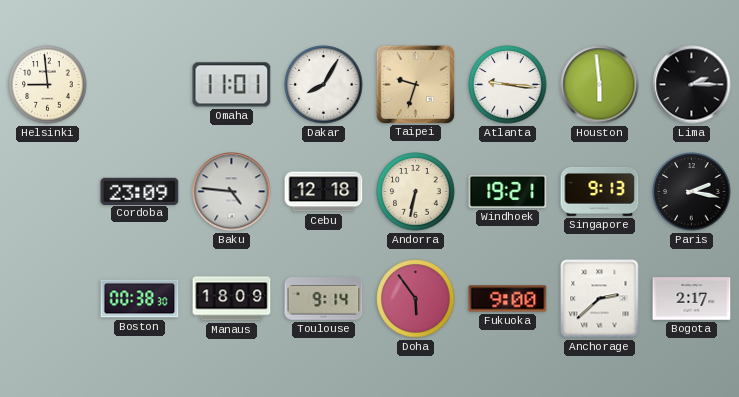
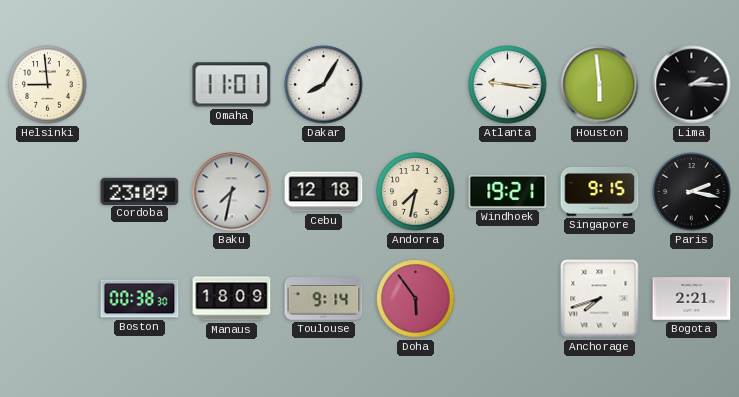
Taipei: 9:33 -> none
Baku: 4:46 -> 7:32
Andorra: 6:32 -> 7:32
Singapore: 9:13 -> 9:15
Fukuoka: 9:00 -> none
Anchorage: 2:38 -> 7:42
Bogota: 2:17 -> 2:21
